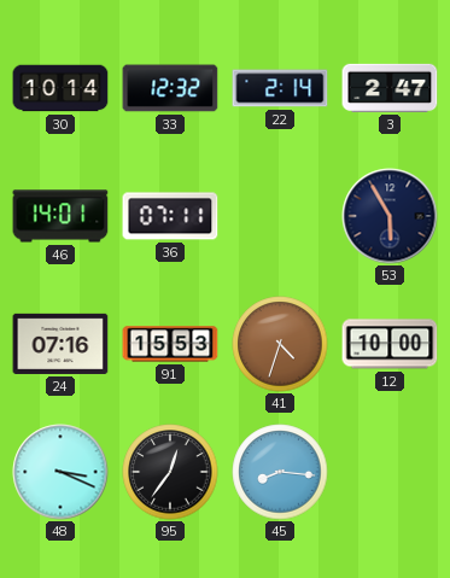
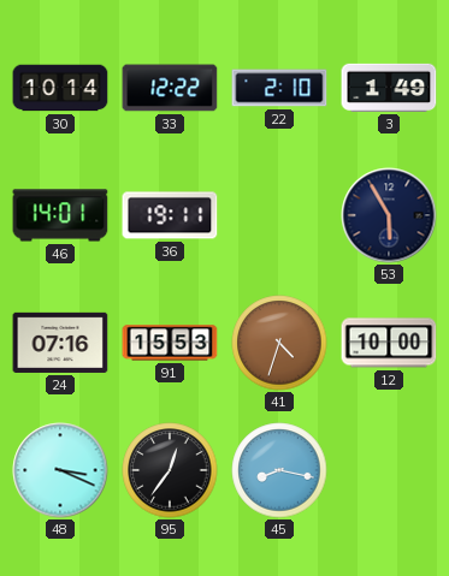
33: 12:32 -> 12:22
22: 2:14 -> 2:10
3: 2:47 -> 1:49
36: 07:11 -> 19:11
45: 8:16 -> 8:17
